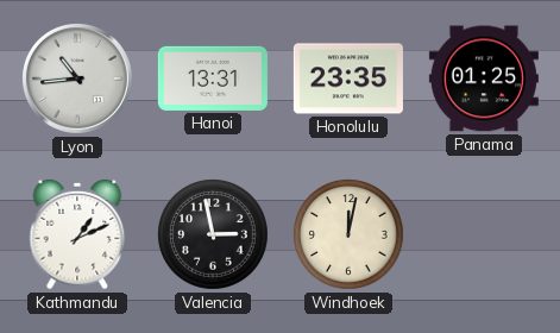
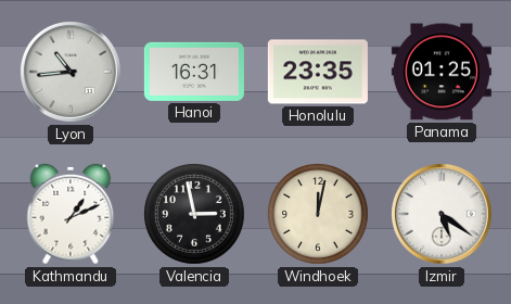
Hanoi: 13:31 -> 16:31
Izmir: none -> 5:21
